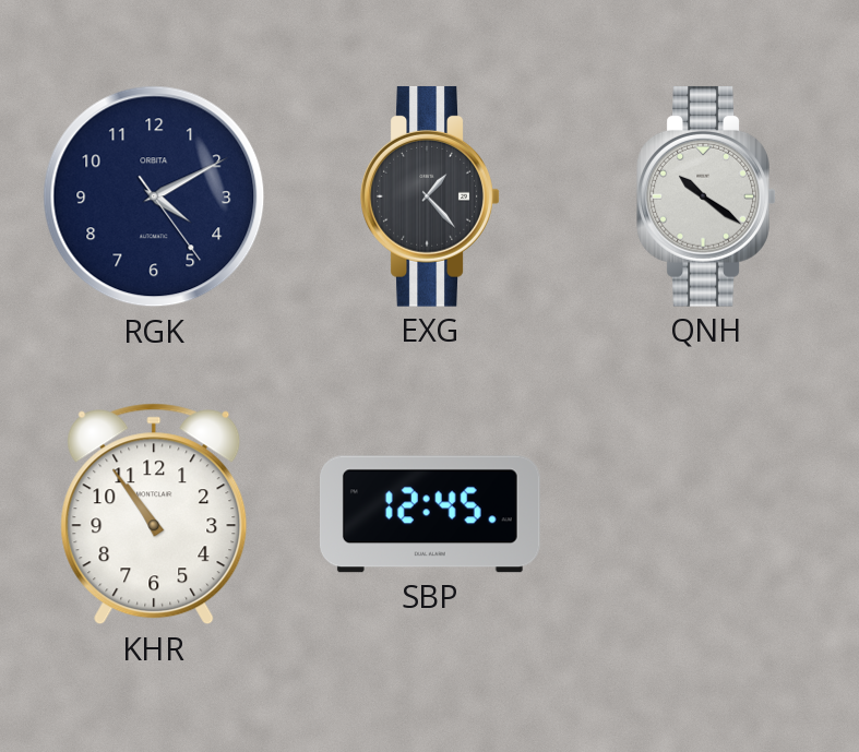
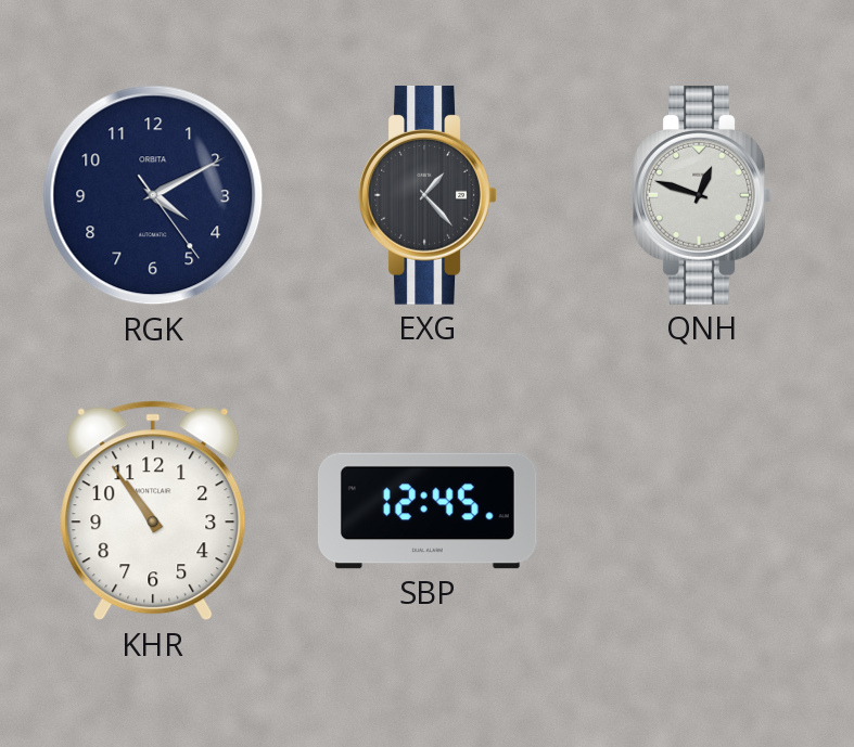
QNH: 10:21 -> 12:48
